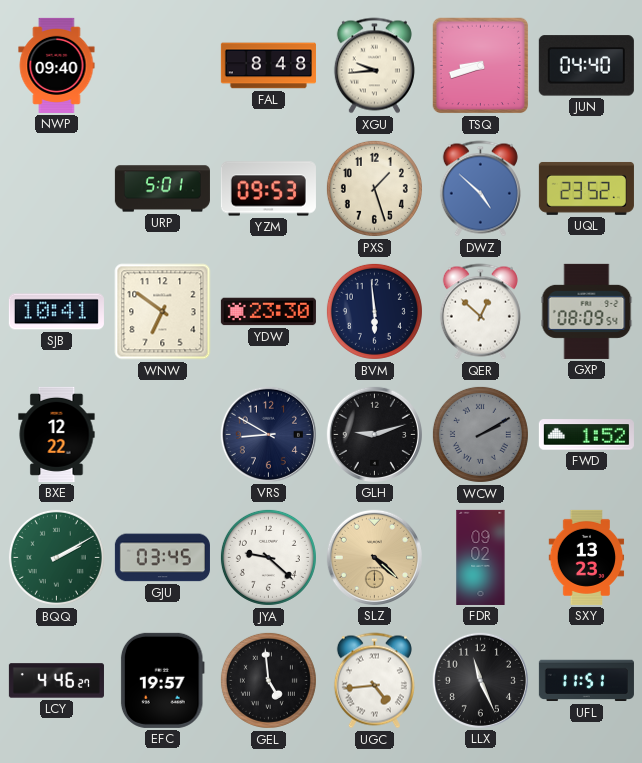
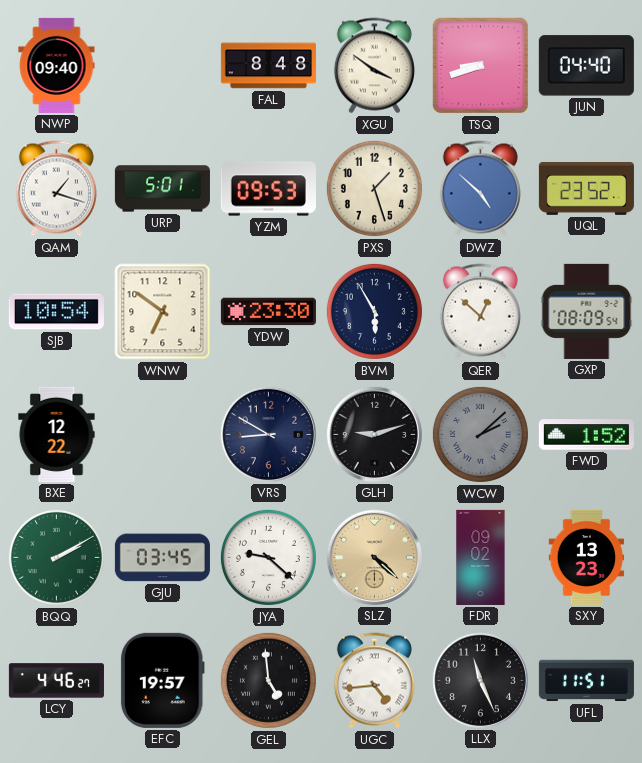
XGU: 9:44 -> 3:51
QAM: none -> 1:18
SJB: 10:41 -> 10:54
BVM: 5:59 -> 5:55
WCW: 2:10 -> 2:08
